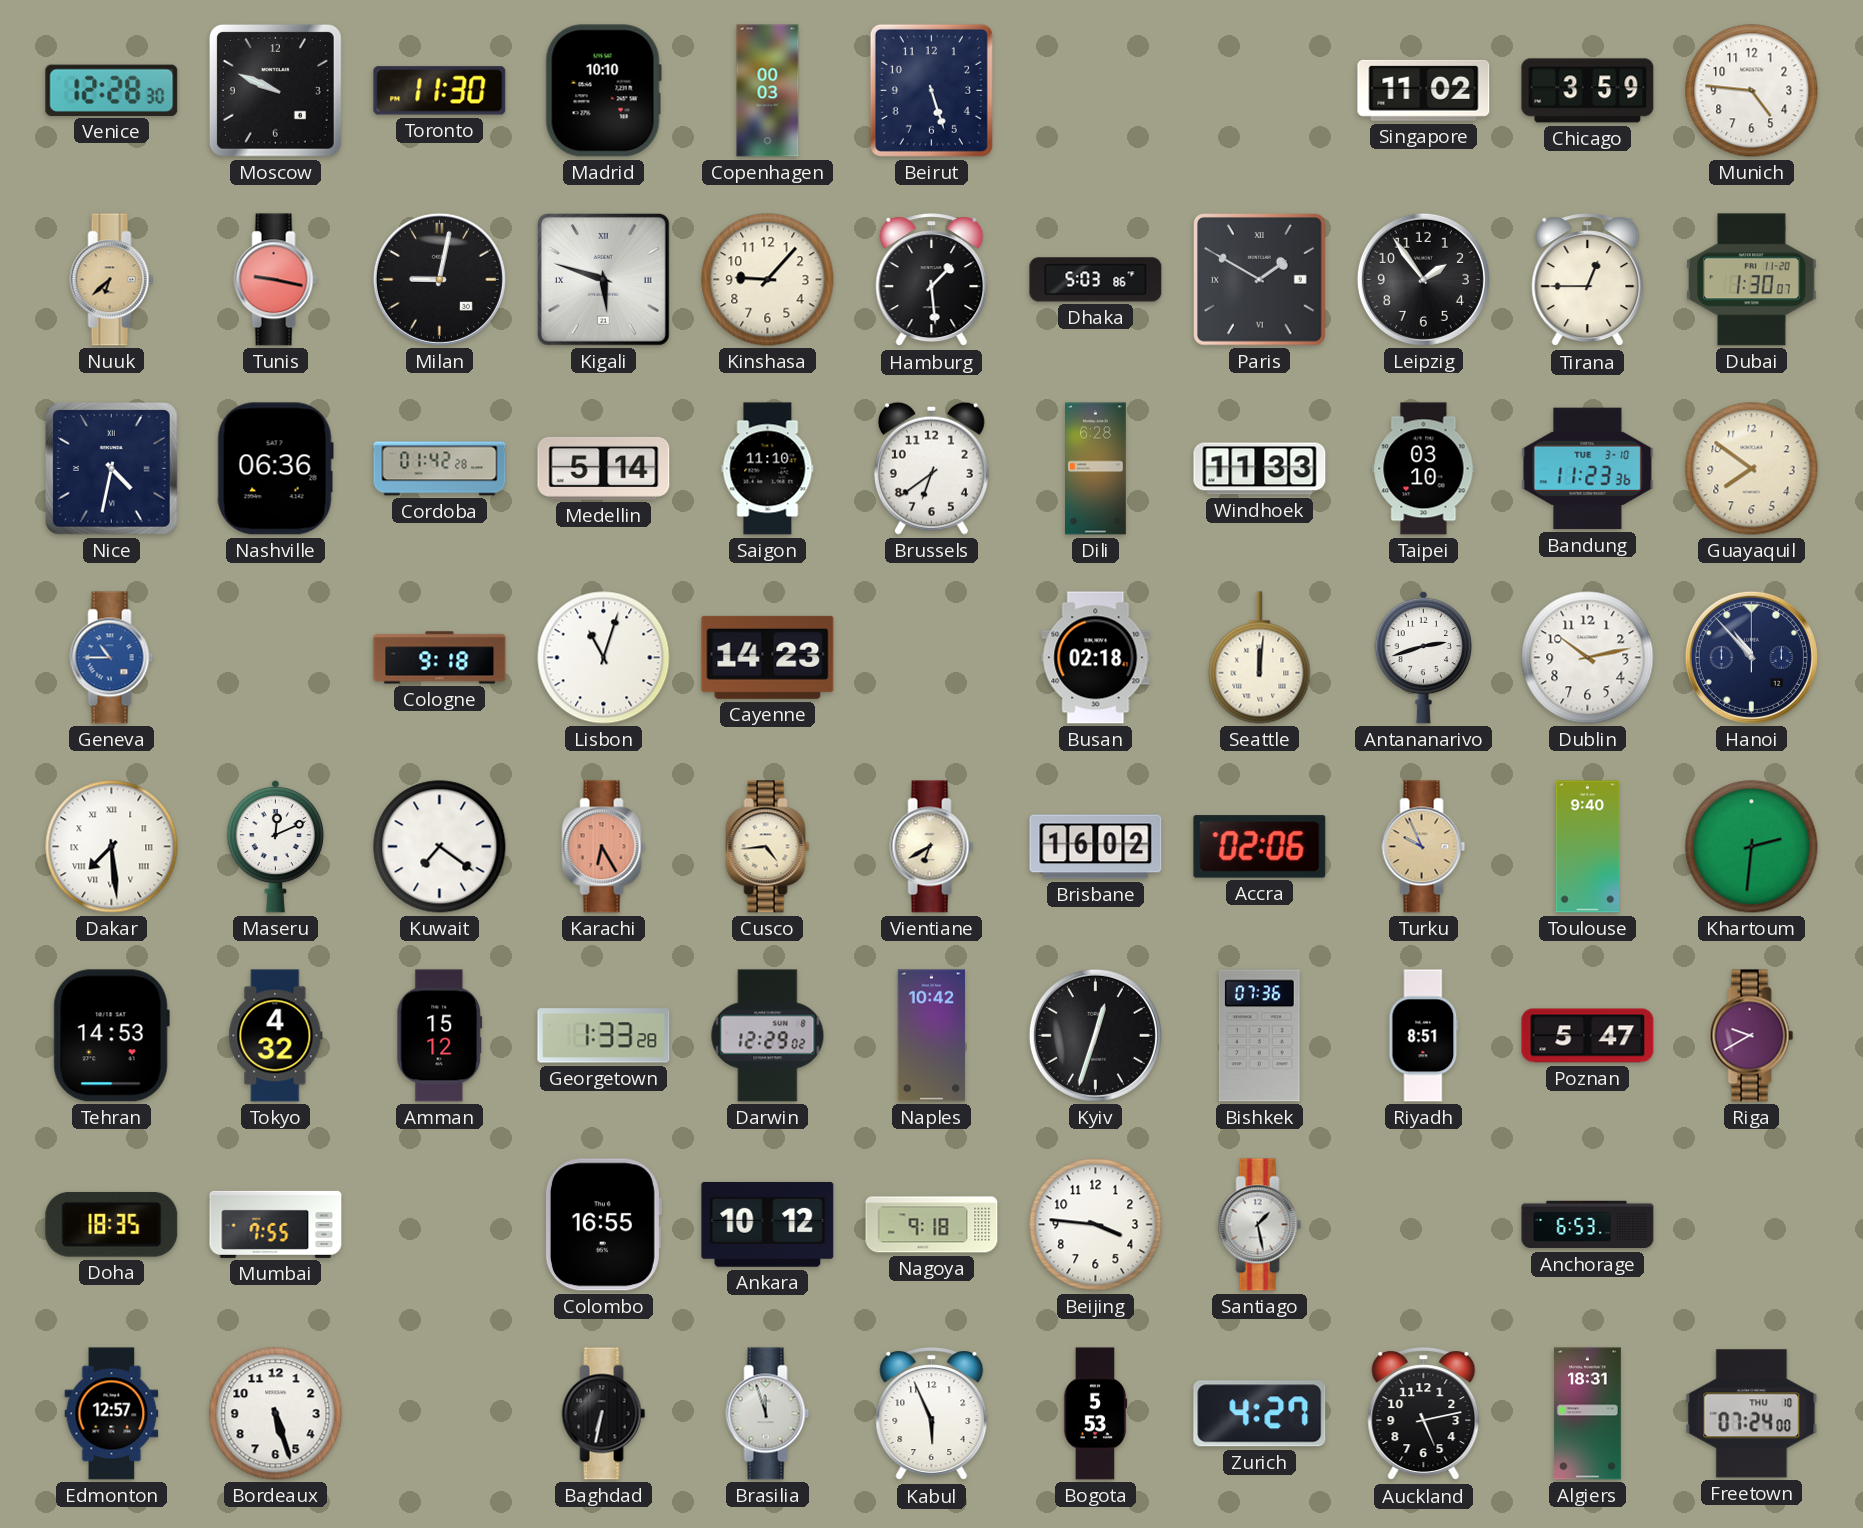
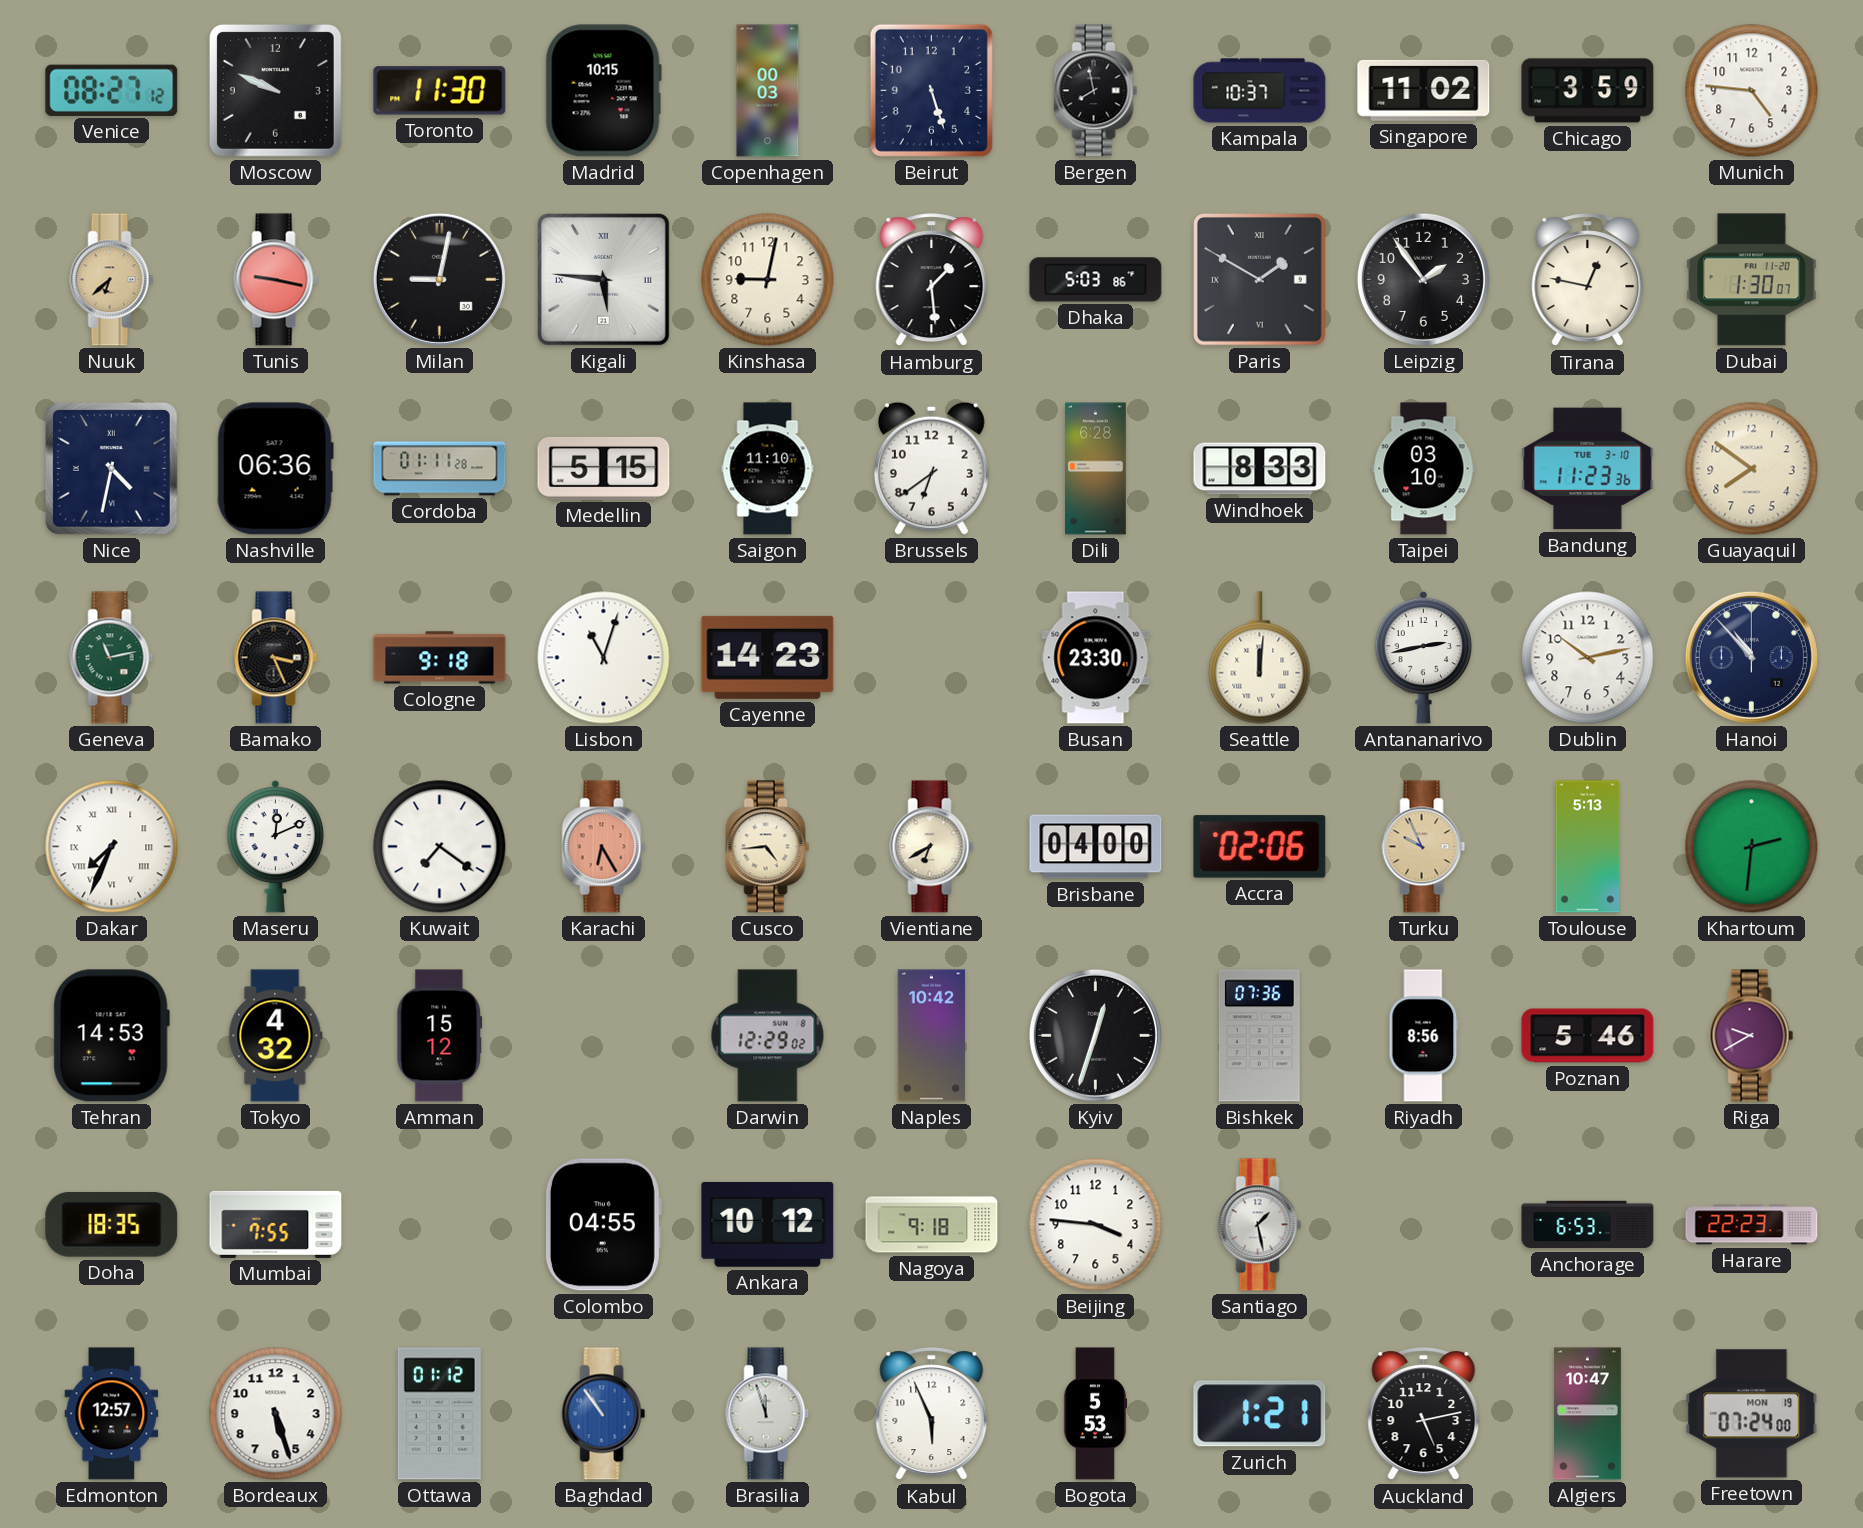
Venice: 12:28 -> 08:27
Madrid: 10:10 -> 10:15
Bergen: none -> 7:58
Kampala: none -> 10:37
Kigali: 5:48 -> 5:46
Kinshasa: 9:07 -> 9:02
Tirana: 12:45 -> 12:47
Cordoba: 01:42 -> 01:11
Medellin: 5:14 -> 5:15
Windhoek: 11:33 -> 8:33
Geneva: 10:45 -> 11:13
Geneva dial: blue -> green
Bamako: none -> 3:26
Busan: 02:18 -> 23:30
Antananarivo: 2:42 -> 2:43
Dakar: 7:29 -> 7:34
Brisbane: 16:02 -> 04:00
Toulouse: 9:40 -> 5:13
Georgetown: 1:33 -> none
Riyadh: 8:51 -> 8:56
Poznan: 5:47 -> 5:46
Colombo: 16:55 -> 04:55
Harare: none -> 22:23
Ottawa: none -> 01:12
Baghdad: 6:32 -> 10:54
Baghdad dial: black -> blue
Zurich: 4:27 -> 1:21
Algiers: 18:31 -> 10:47
Freetown date: THU 10 -> MON 19
